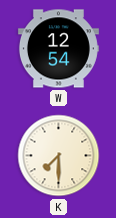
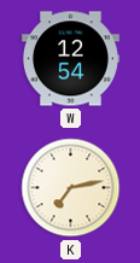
K: 7:30 -> 7:13
